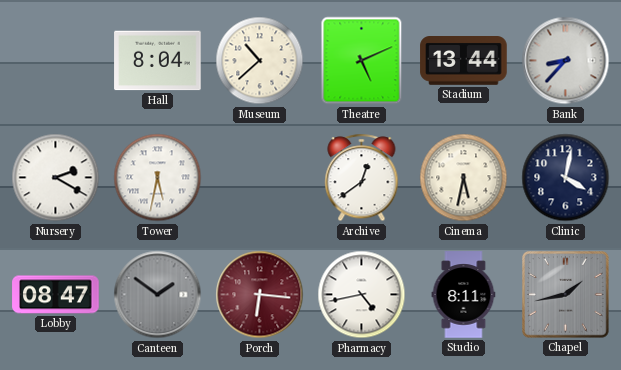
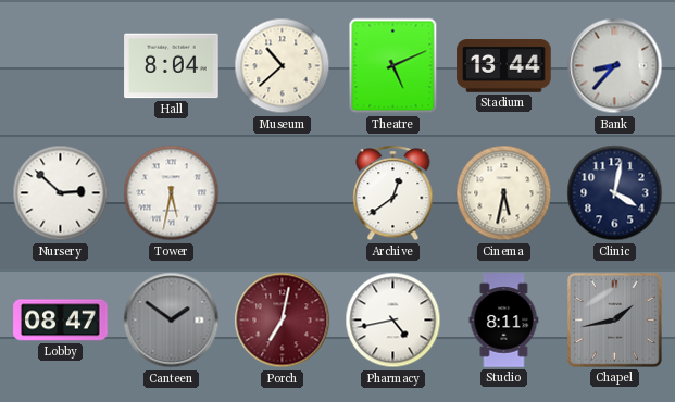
Nursery: 2:20 -> 2:52
Porch: 6:16 -> 7:02
